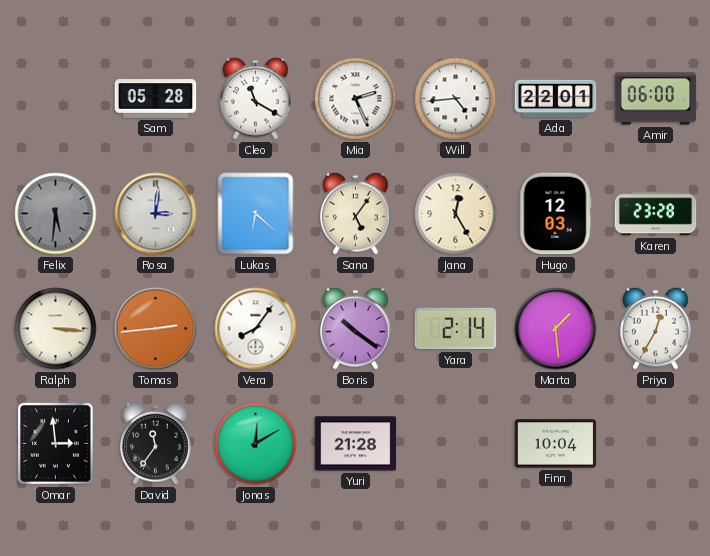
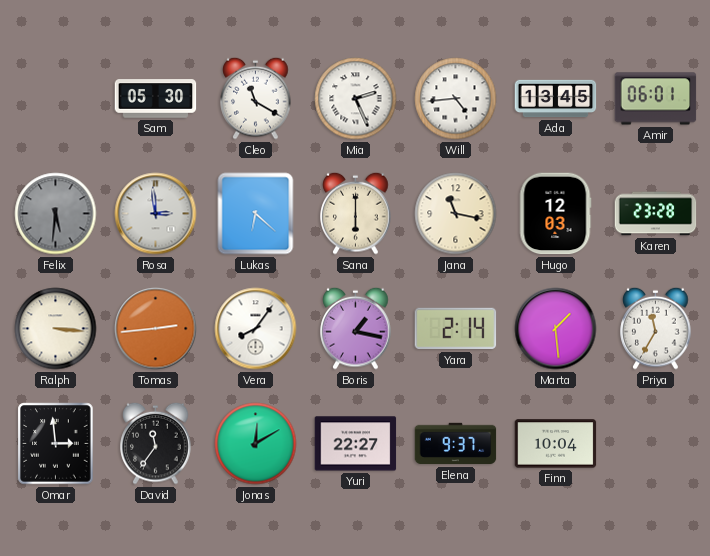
Sam: 05:28 -> 05:30
Ada: 22:01 -> 13:45
Amir: 06:00 -> 06:01
Rosa: 3:01 -> 2:59
Sana: 5:06 -> 6:00
Jana: 12:25 -> 11:17
Boris: 10:21 -> 1:17
Priya: 12:35 -> 11:35
Yuri: 21:28 -> 22:27
Elena: none -> 9:37
